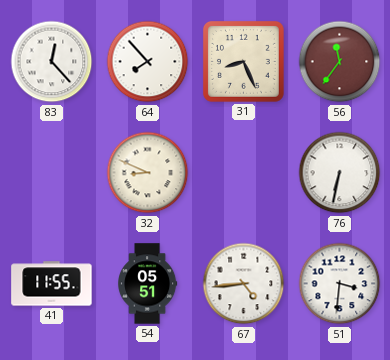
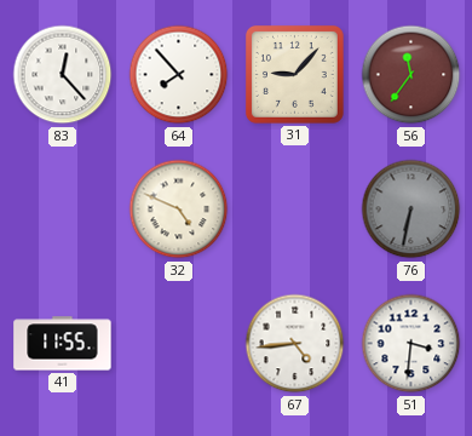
31: 8:26 -> 9:07
32: 8:49 -> 4:49
76 dial: white -> grey
54: 05:51 -> none
